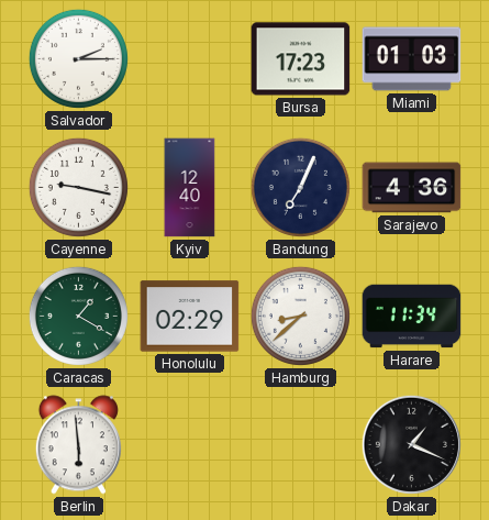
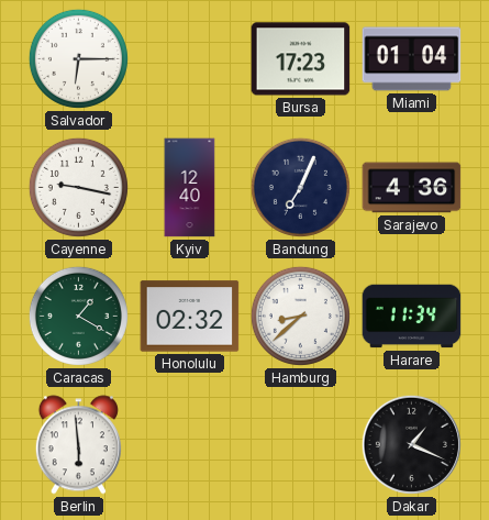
Salvador: 2:15 -> 6:15
Miami: 01:03 -> 01:04
Honolulu: 02:29 -> 02:32
